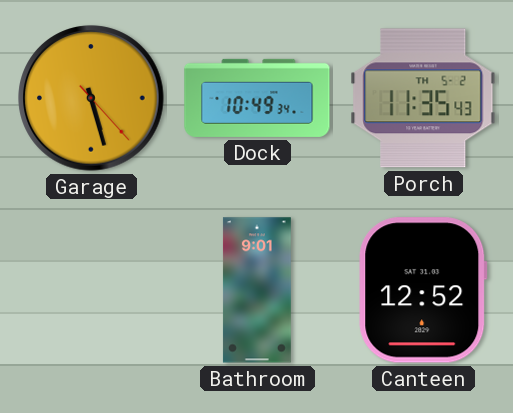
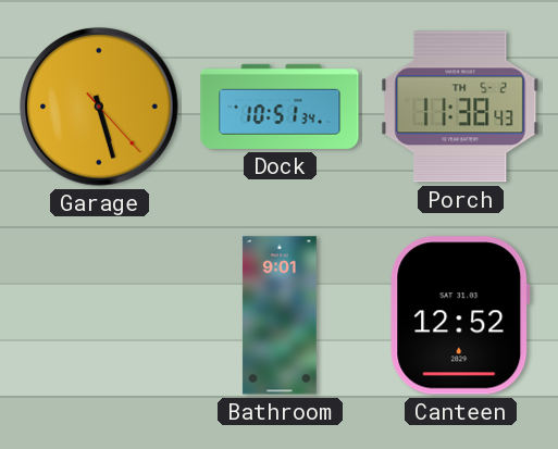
Dock: 10:49 -> 10:51
Porch: 11:35 -> 11:38
